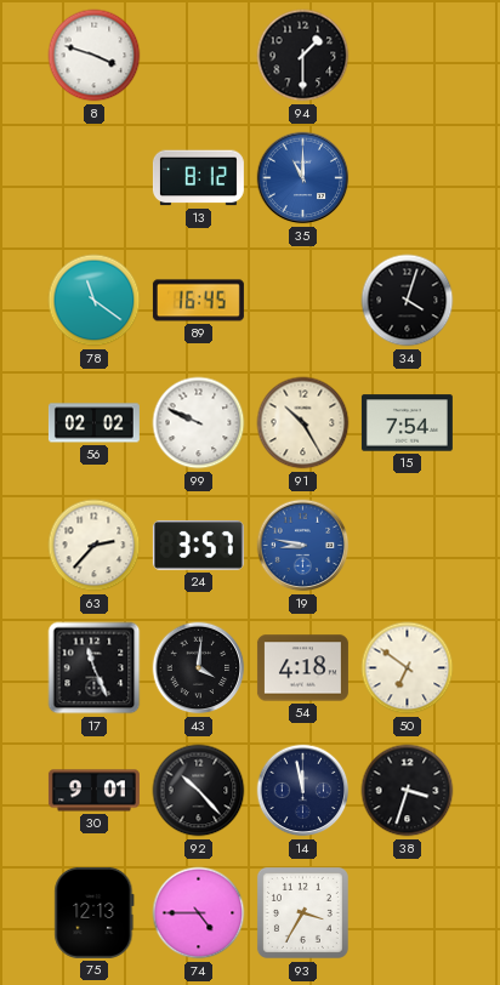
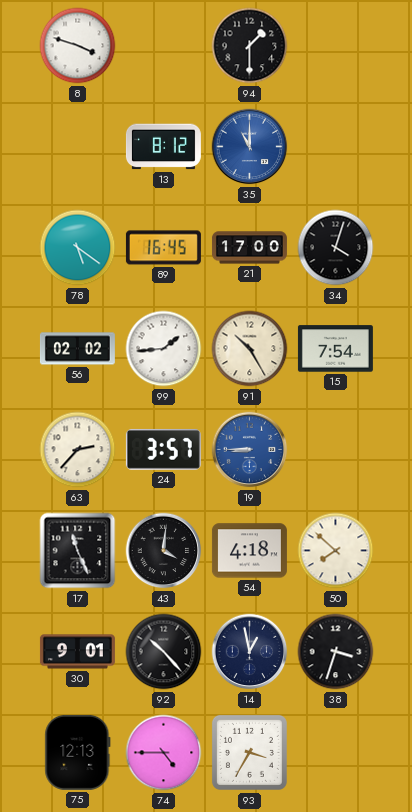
78: 11:21 -> 5:21
21: none -> 17:00
99: 9:49 -> 1:44
19: 8:47 -> 8:45
50: 6:51 -> 7:52
14: 11:58 -> 12:58
